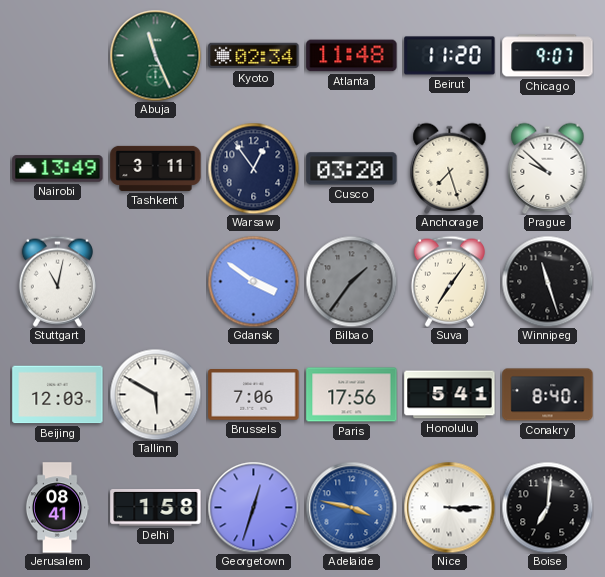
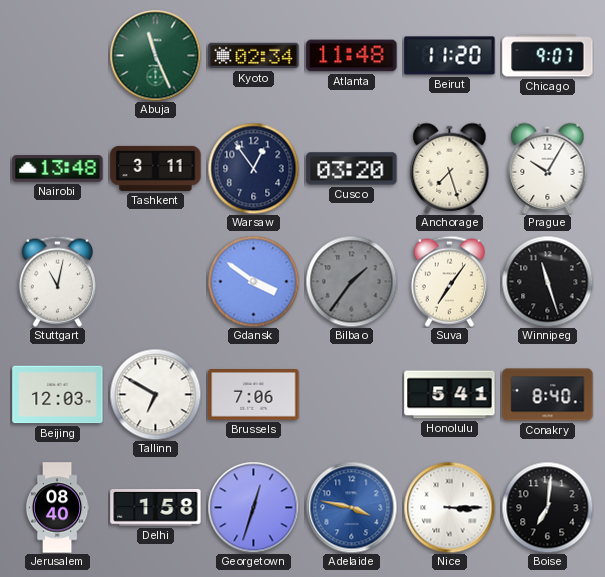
Nairobi: 13:49 -> 13:48
Prague: 9:52 -> 10:05
Tallinn: 5:50 -> 6:50
Paris: 17:56 -> none
Jerusalem: 08:41 -> 08:40
